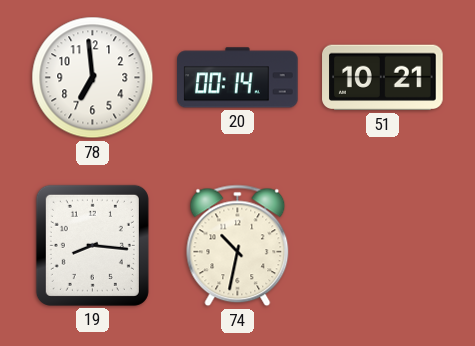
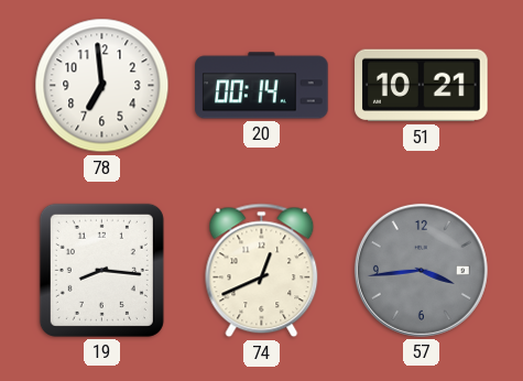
74: 10:32 -> 12:41
57: none -> 3:44
